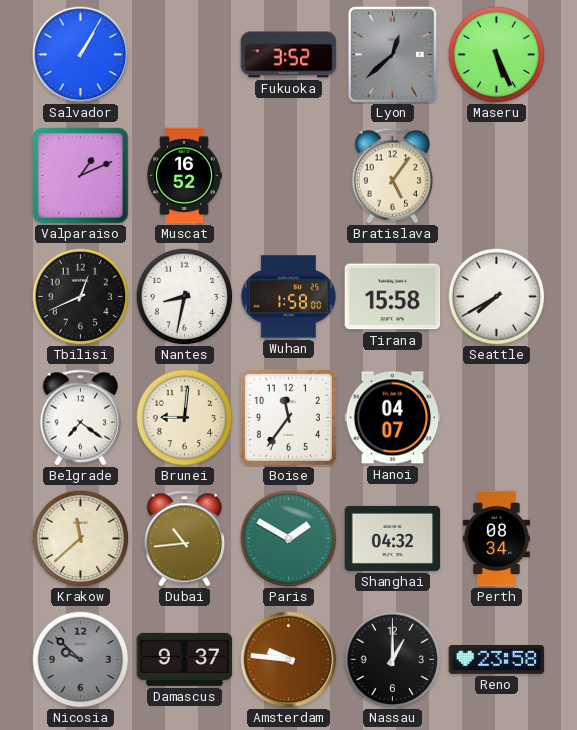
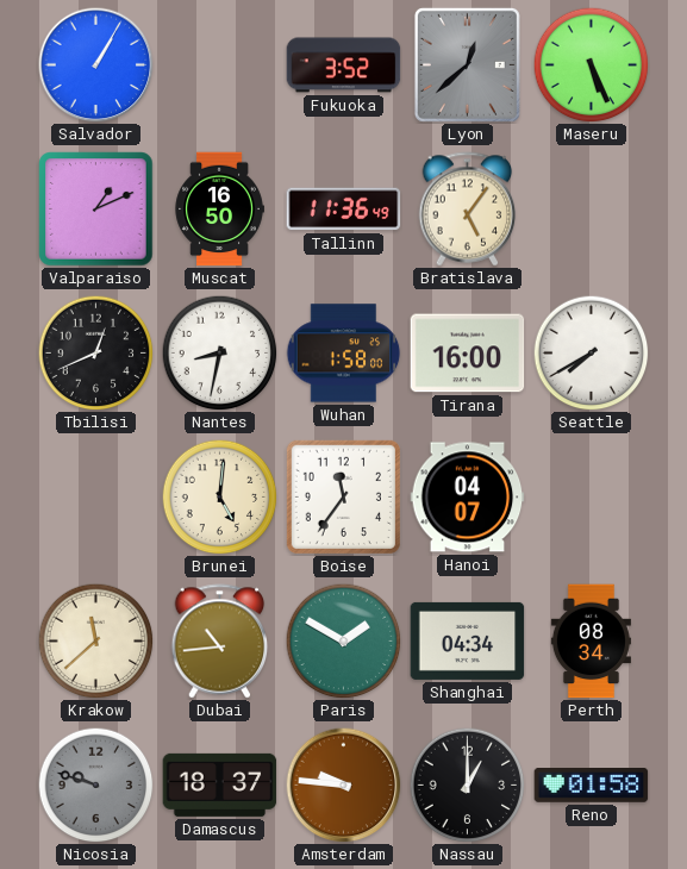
Muscat: 16:52 -> 16:50
Tallinn: none -> 11:36
Tirana: 15:58 -> 16:00
Belgrade: 7:21 -> none
Brunei: 9:01 -> 5:01
Shanghai: 04:32 -> 04:34
Nicosia: 9:52 -> 9:48
Damascus: 9:37 -> 18:37
Reno: 23:58 -> 01:58
